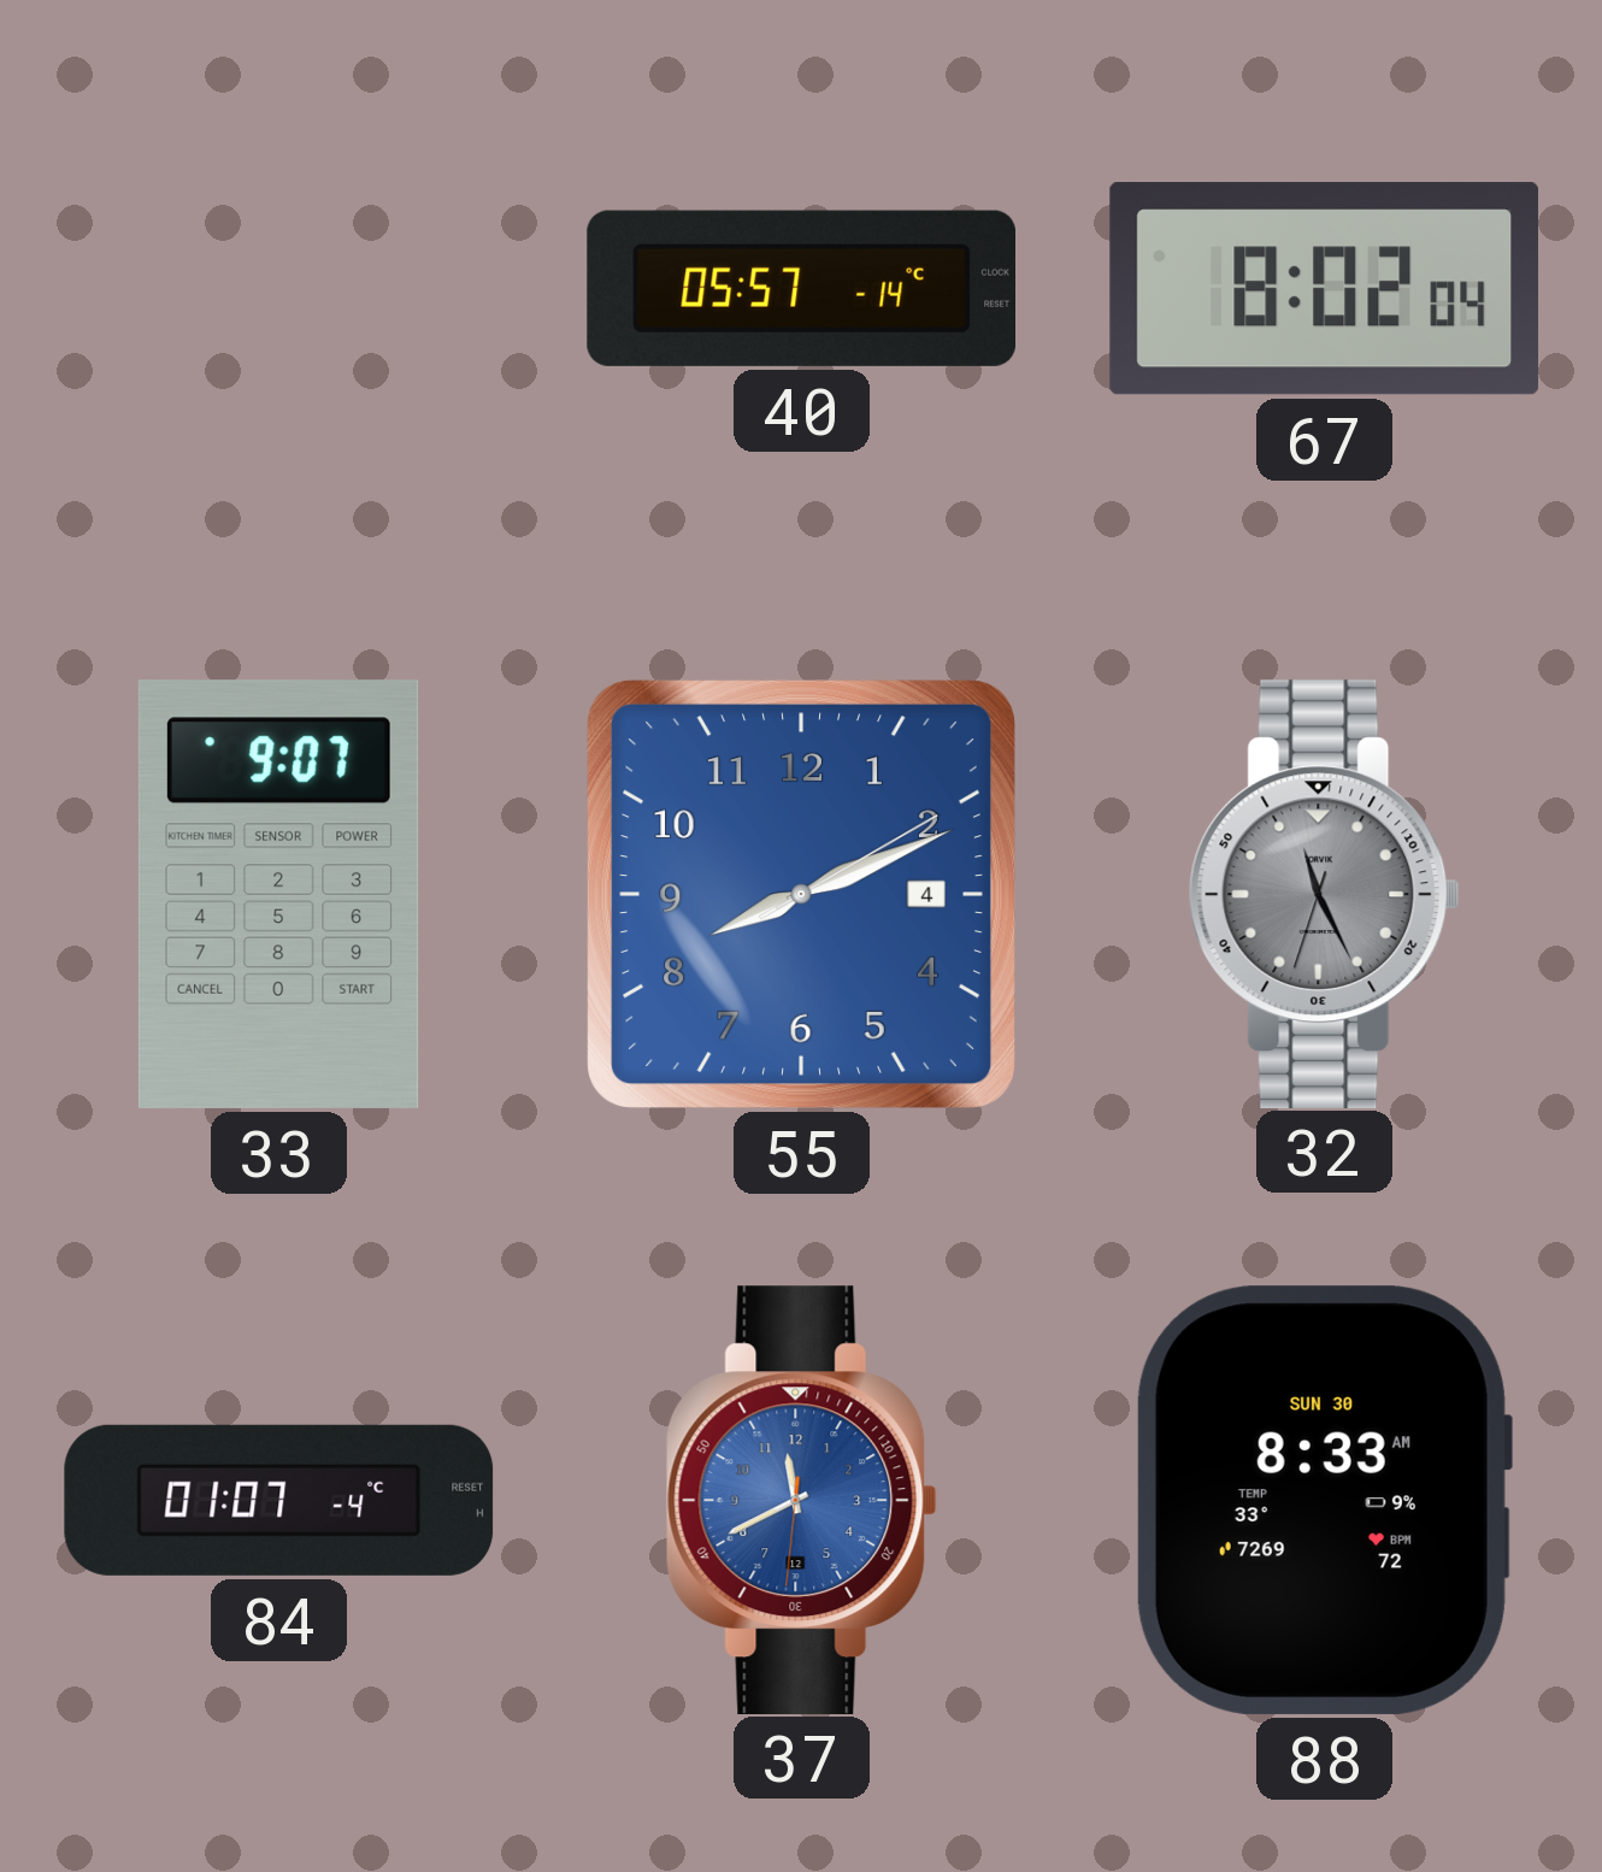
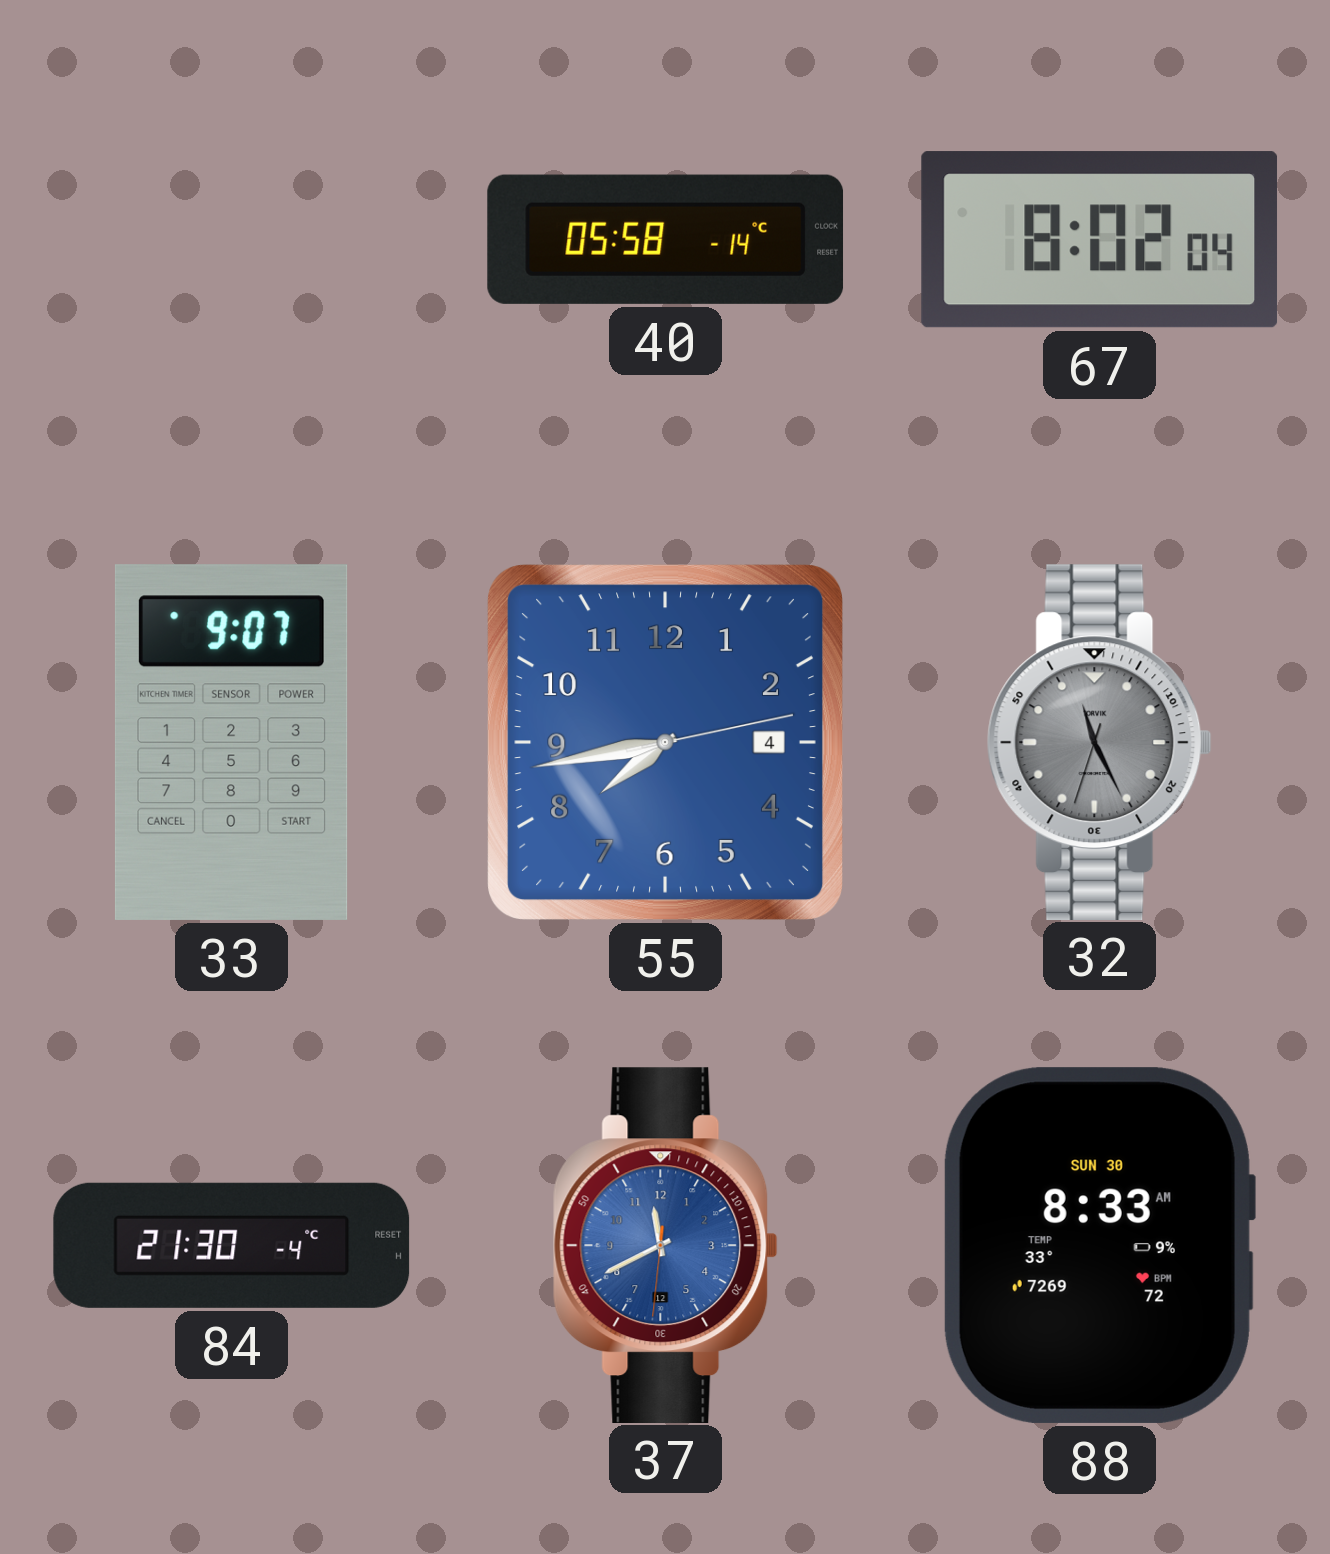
40: 05:57 -> 05:58
55: 8:11 -> 7:43
84: 01:07 -> 21:30
